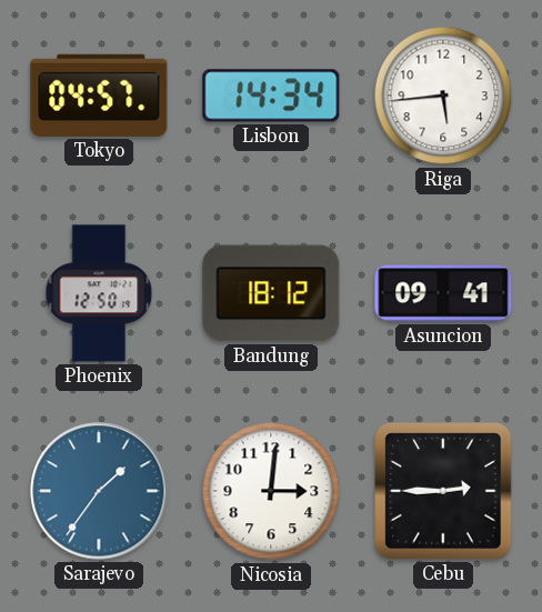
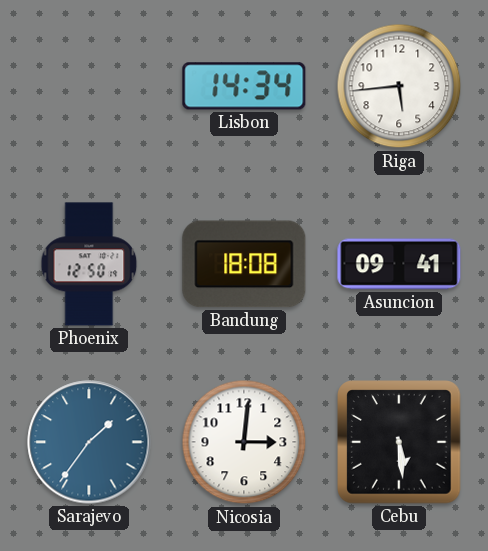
Tokyo: 04:57 -> none
Bandung: 18:12 -> 18:08
Cebu: 2:45 -> 5:29
